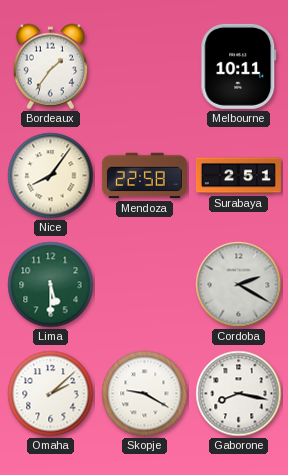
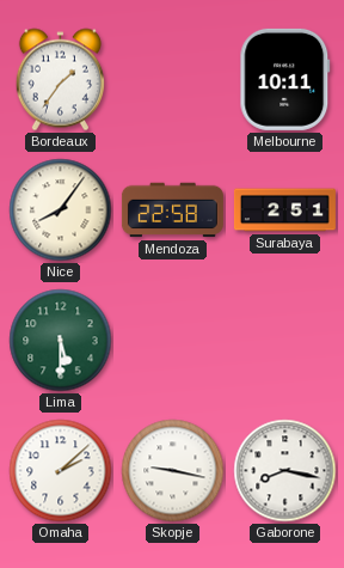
Cordoba: 2:20 -> none
Skopje: 9:20 -> 9:17
